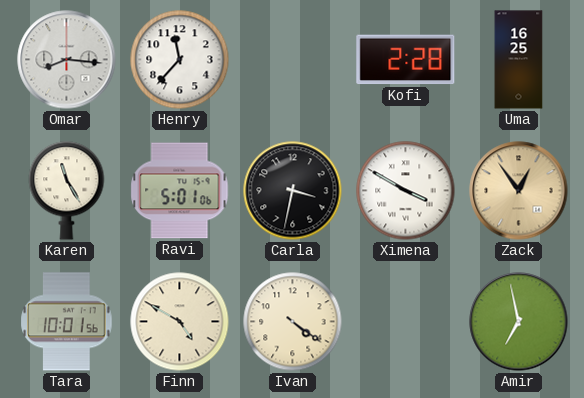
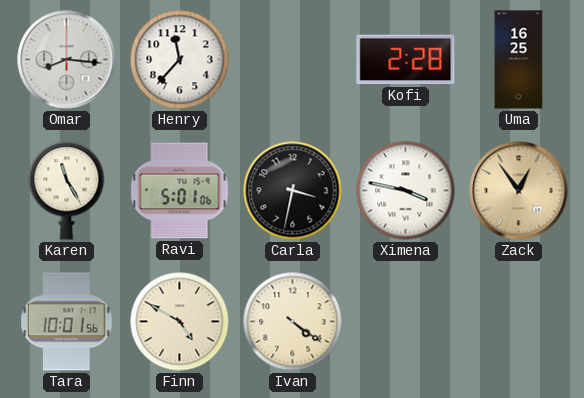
Ximena: 3:50 -> 3:47
Amir: 6:58 -> none
